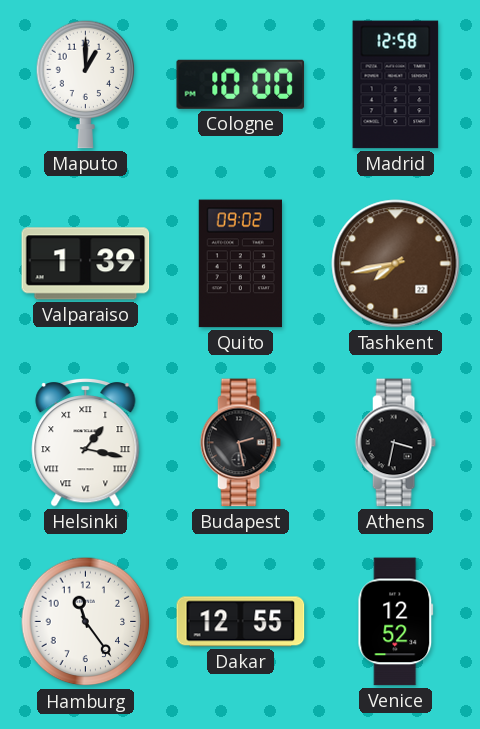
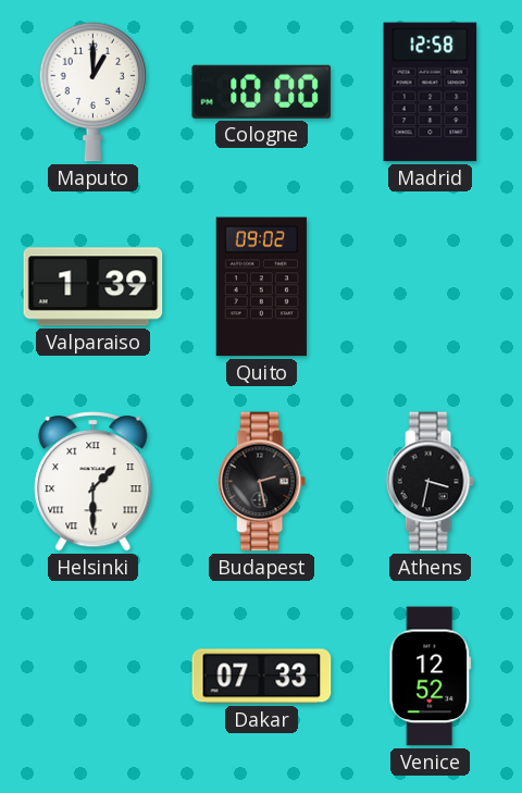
Tashkent: 7:43 -> none
Helsinki: 1:17 -> 1:30
Hamburg: 11:24 -> none
Dakar: 12:55 -> 07:33
